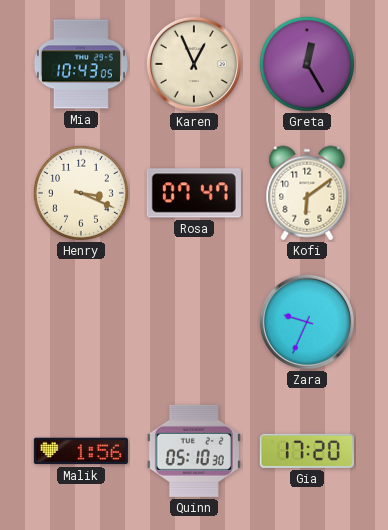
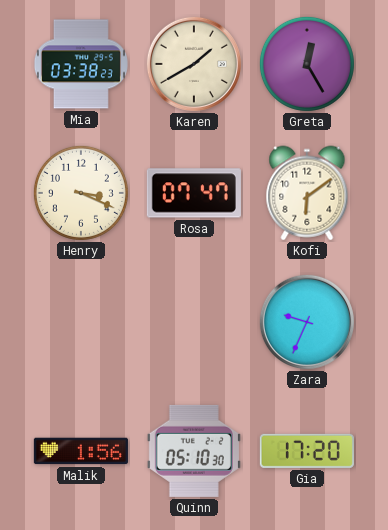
Mia: 10:43 -> 03:38
Karen: 12:56 -> 1:40
